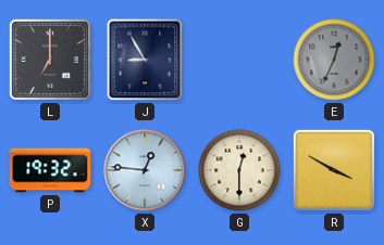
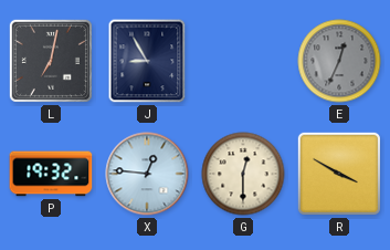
L: 7:00 -> 7:02
